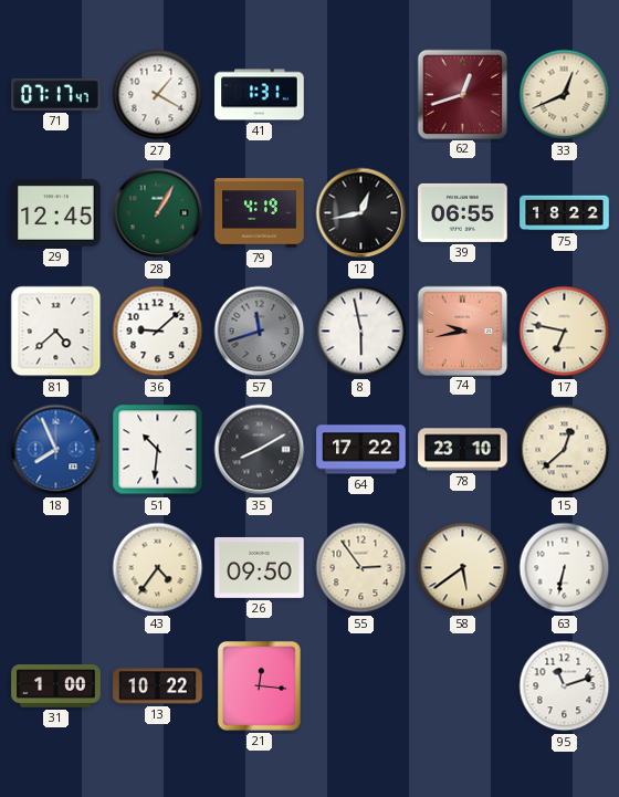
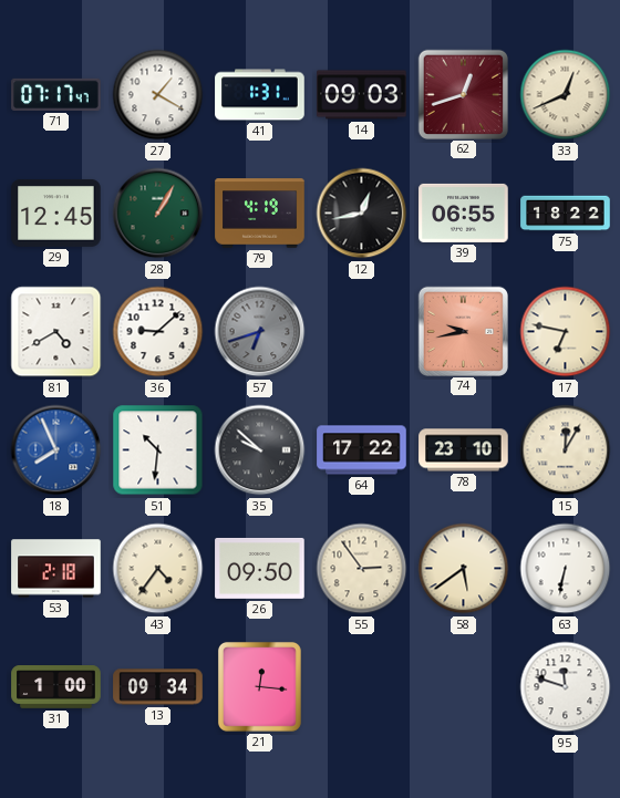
14: none -> 09:03
81: 4:38 -> 4:40
57: 11:42 -> 6:42
8: 5:58 -> none
35: 8:10 -> 9:52
15: 12:38 -> 12:05
53: none -> 2:18
13: 10:22 -> 09:34
95: 11:12 -> 11:48
